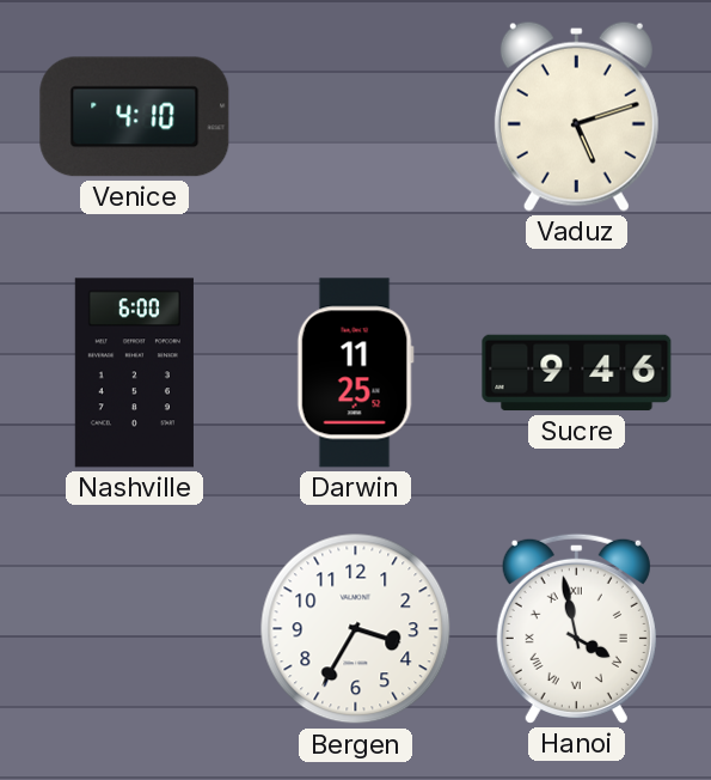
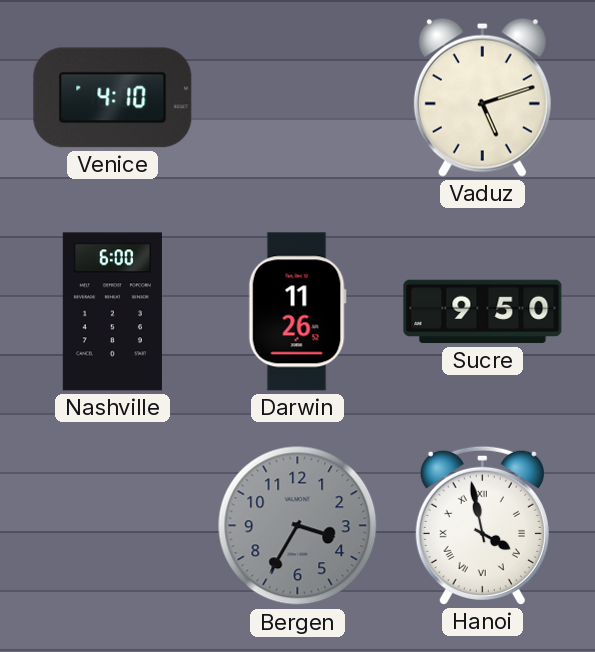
Darwin: 11:25 -> 11:26
Sucre: 9:46 -> 9:50
Bergen dial: white -> grey
